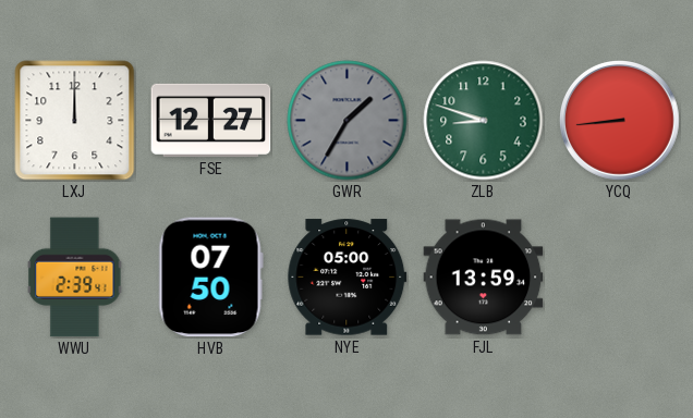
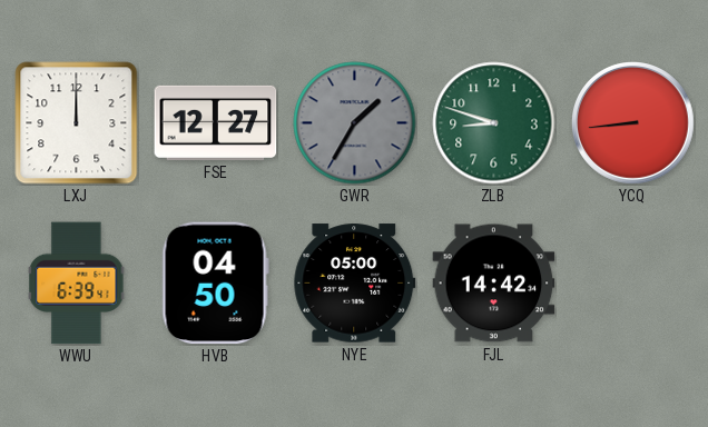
WWU: 2:39 -> 6:39
HVB: 07:50 -> 04:50
FJL: 13:59 -> 14:42
